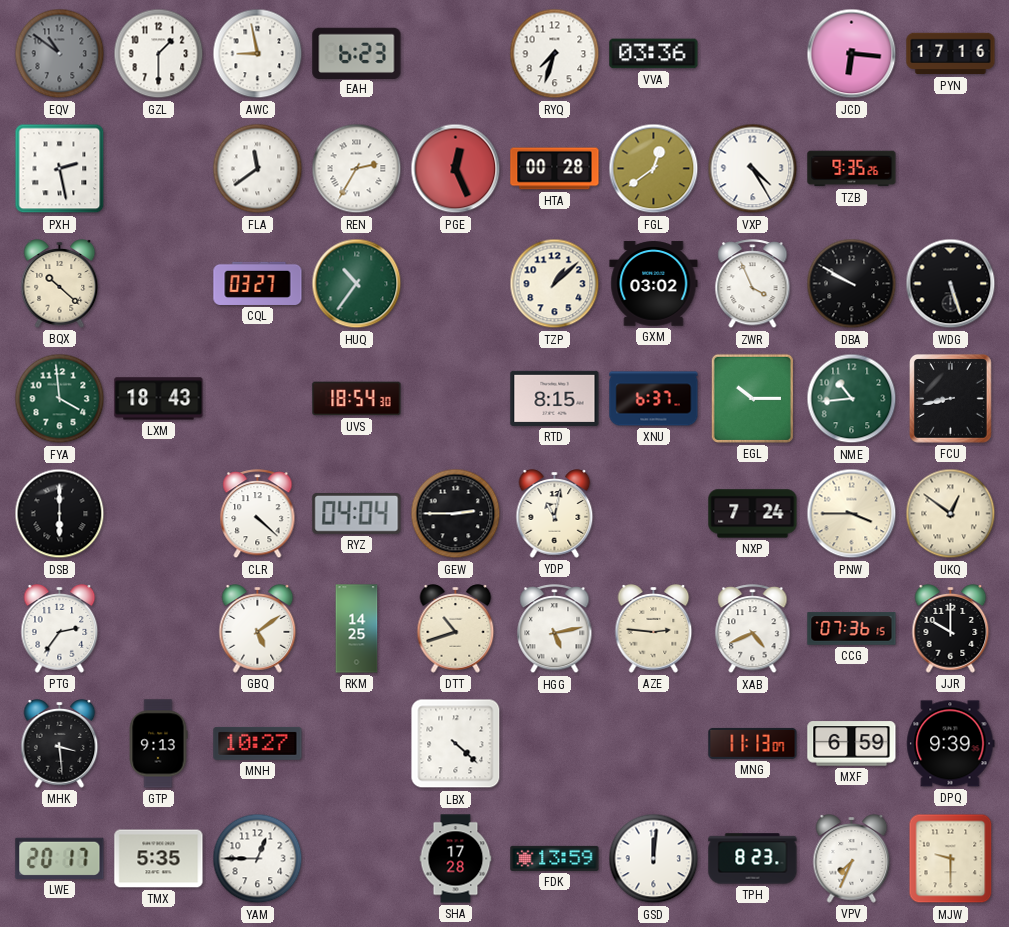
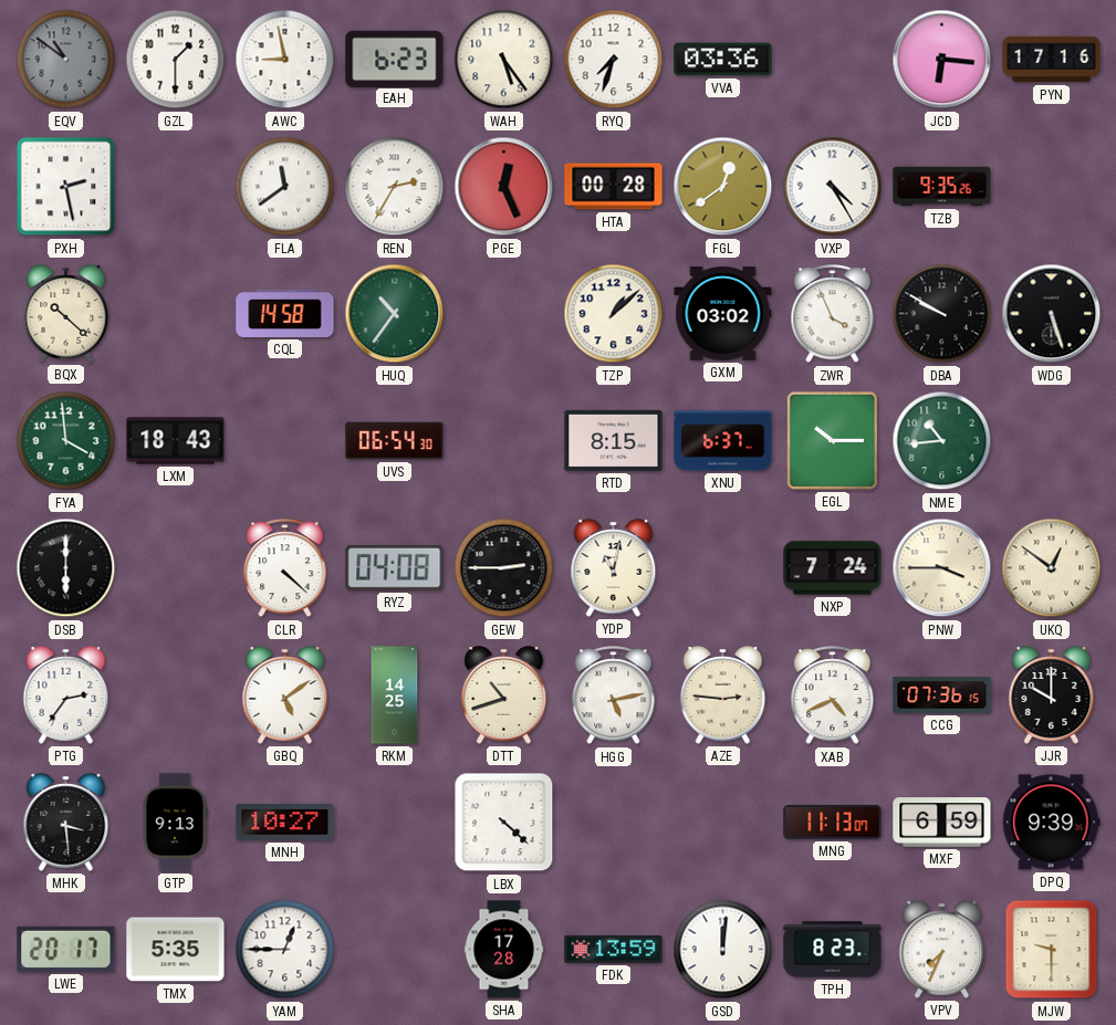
WAH: none -> 5:24
CQL: 03:27 -> 14:58
UVS: 18:54 -> 06:54
FCU: 8:43 -> none
RYZ: 04:04 -> 04:08
